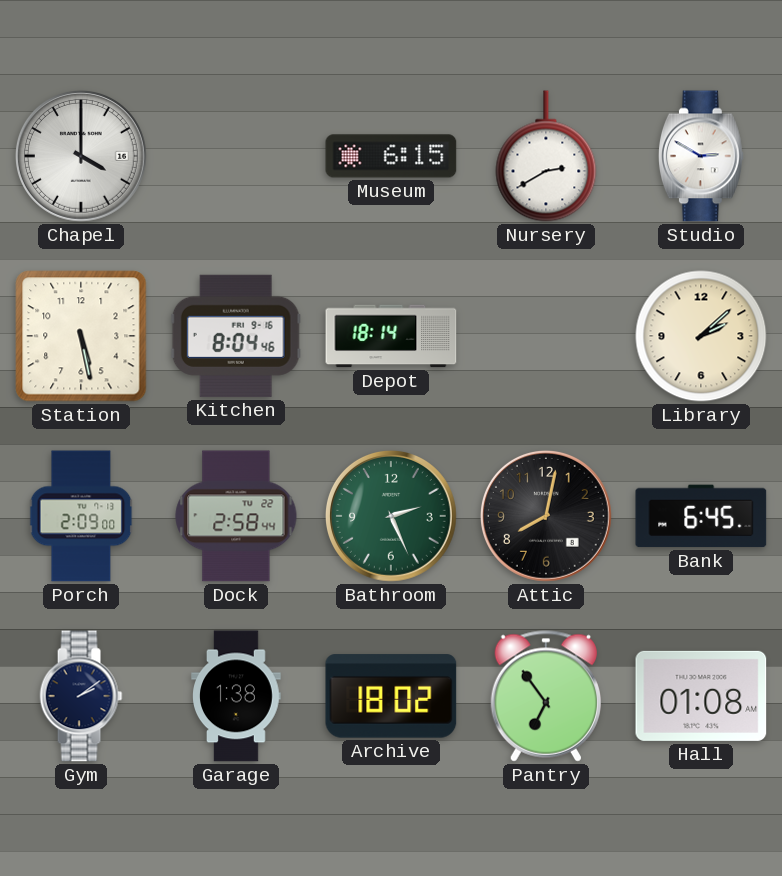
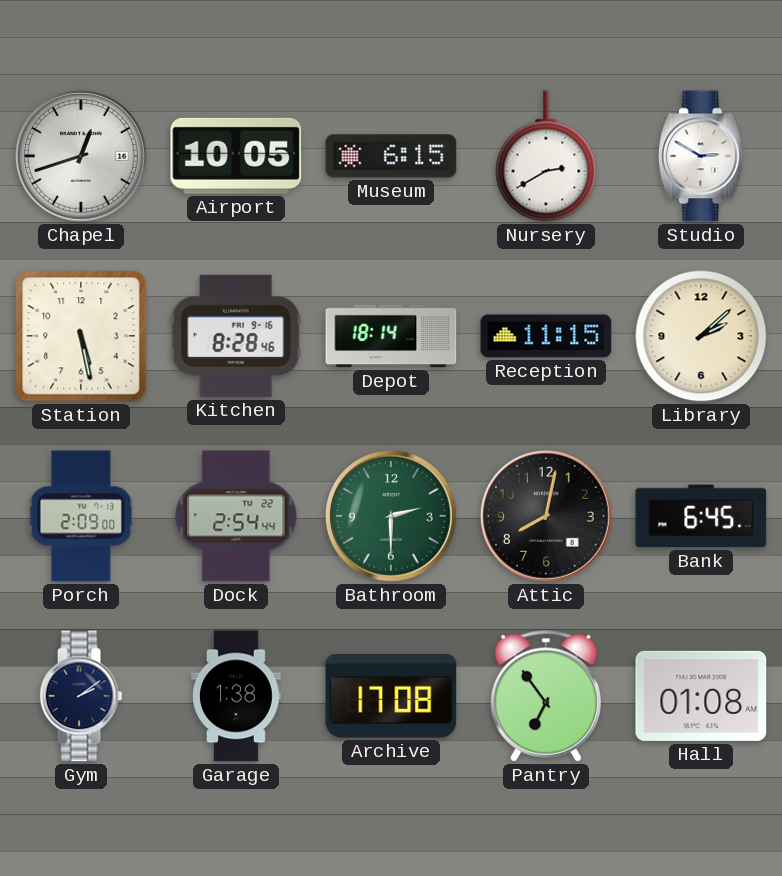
Chapel: 4:00 -> 12:42
Airport: none -> 10:05
Kitchen: 8:04 -> 8:28
Reception: none -> 11:15
Dock: 2:58 -> 2:54
Bathroom: 2:26 -> 2:30
Archive: 18:02 -> 17:08
